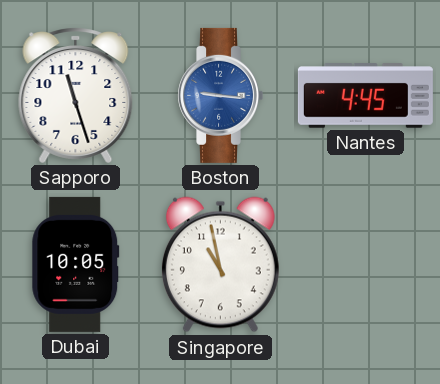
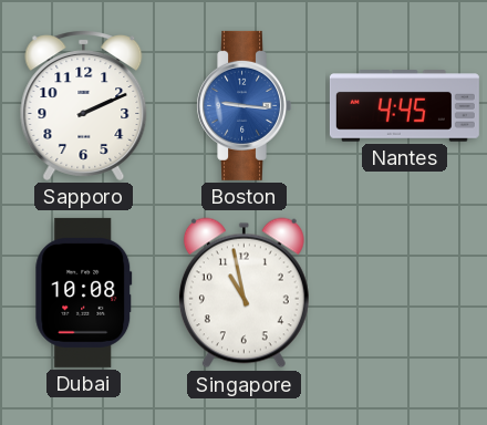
Sapporo: 11:27 -> 2:11
Dubai: 10:05 -> 10:08
